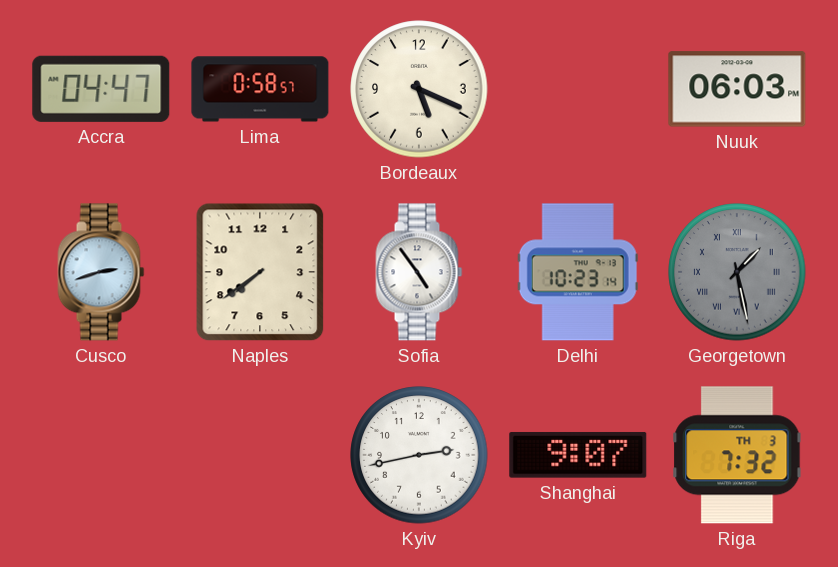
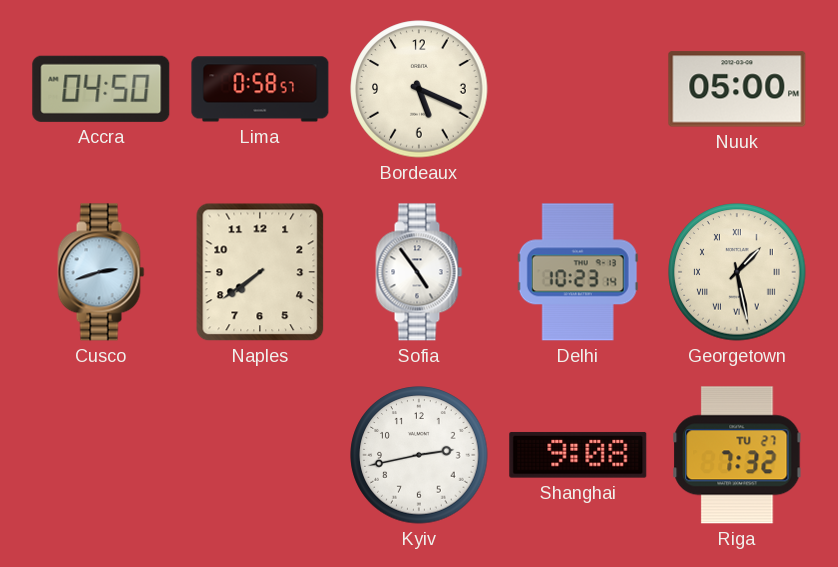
Accra: 04:47 -> 04:50
Nuuk: 06:03 -> 05:00
Georgetown dial: grey -> cream
Shanghai: 9:07 -> 9:08
Riga date: TH 3 -> TU 27
